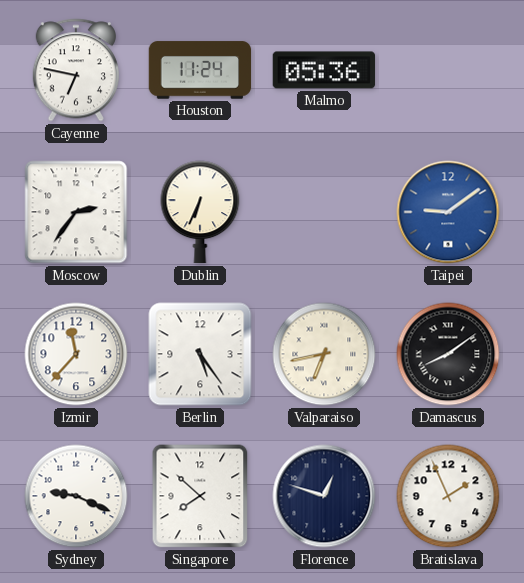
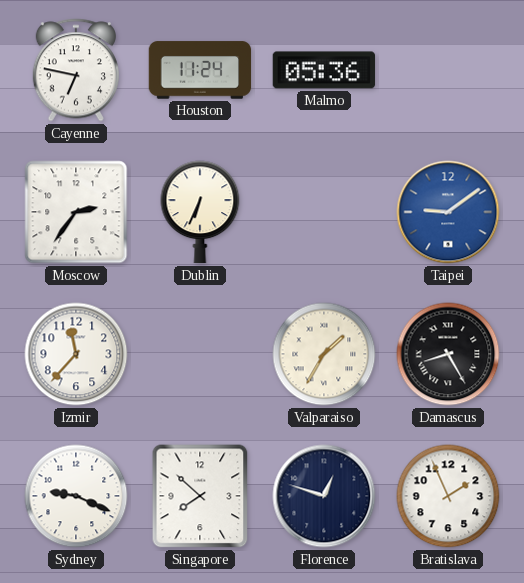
Berlin: 5:24 -> none
Valparaiso: 6:43 -> 1:35
Damascus: 8:09 -> 8:25
